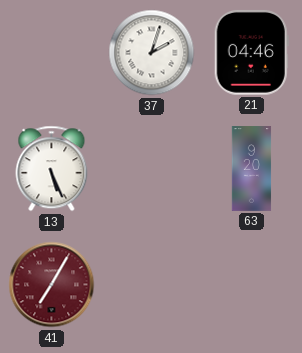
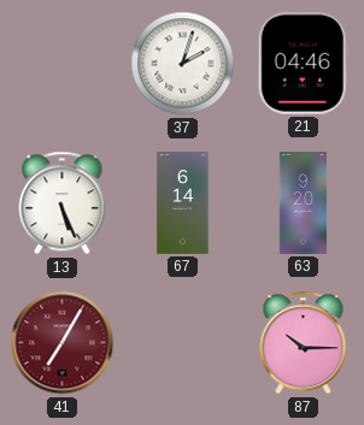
67: none -> 6:14
87: none -> 10:15
